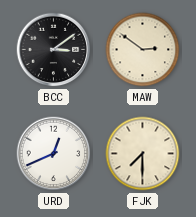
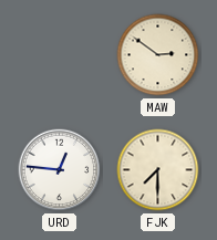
BCC: 3:09 -> none
URD: 12:41 -> 12:46
